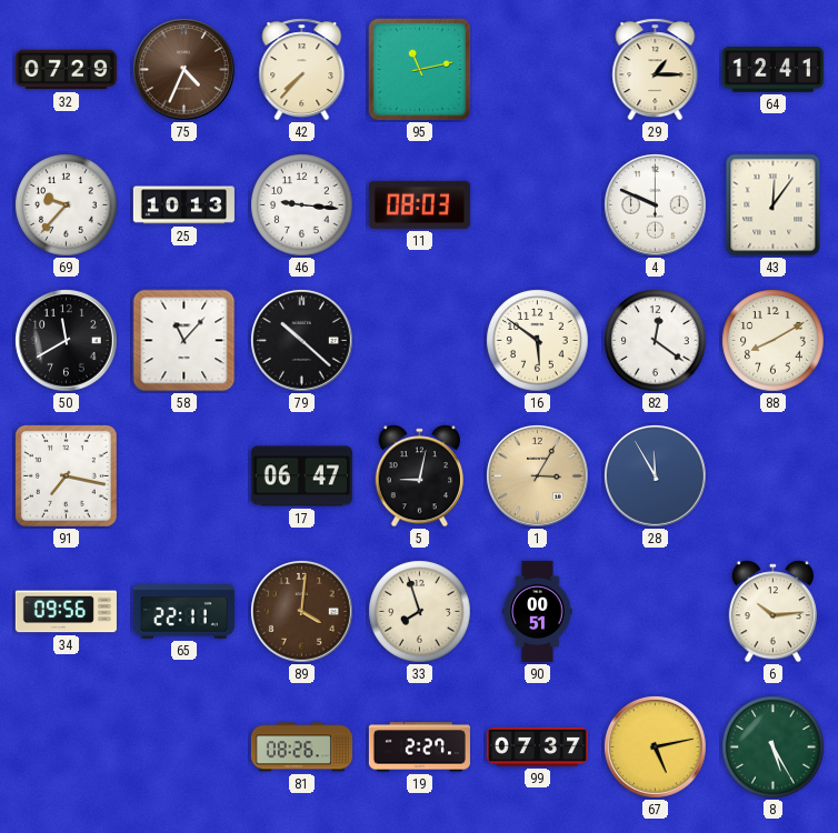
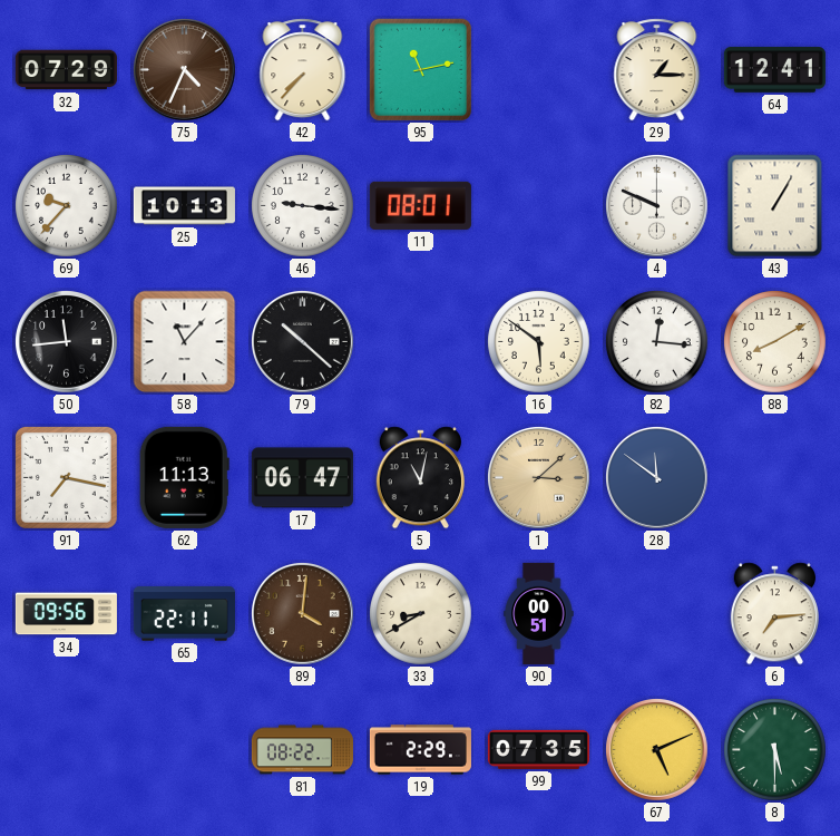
11: 08:03 -> 08:01
43: 12:06 -> 1:05
50: 11:40 -> 11:44
82: 12:21 -> 12:16
62: none -> 11:13
5: 9:02 -> 11:02
1: 3:05 -> 3:08
28: 11:55 -> 11:51
33: 7:57 -> 8:40
6: 10:14 -> 7:14
81: 08:26 -> 08:22
19: 2:27 -> 2:29
99: 07:37 -> 07:35
67: 5:13 -> 5:11
8: 5:25 -> 5:30
